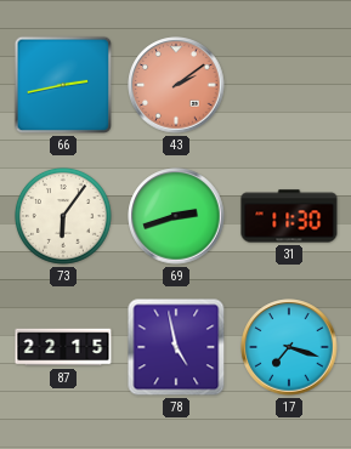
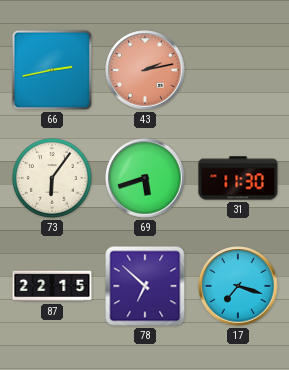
43: 2:09 -> 2:13
69: 2:42 -> 5:42
78: 4:58 -> 6:52
